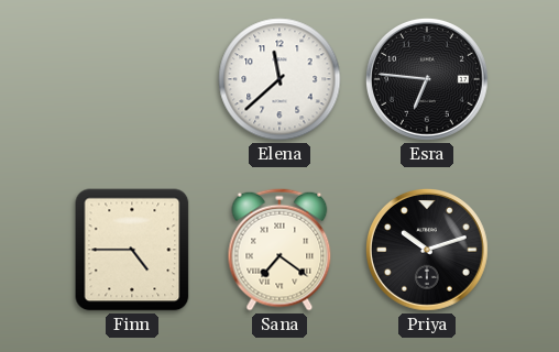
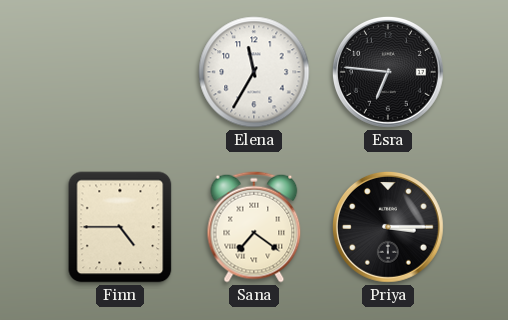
Elena: 11:38 -> 11:35
Priya: 10:12 -> 3:15
